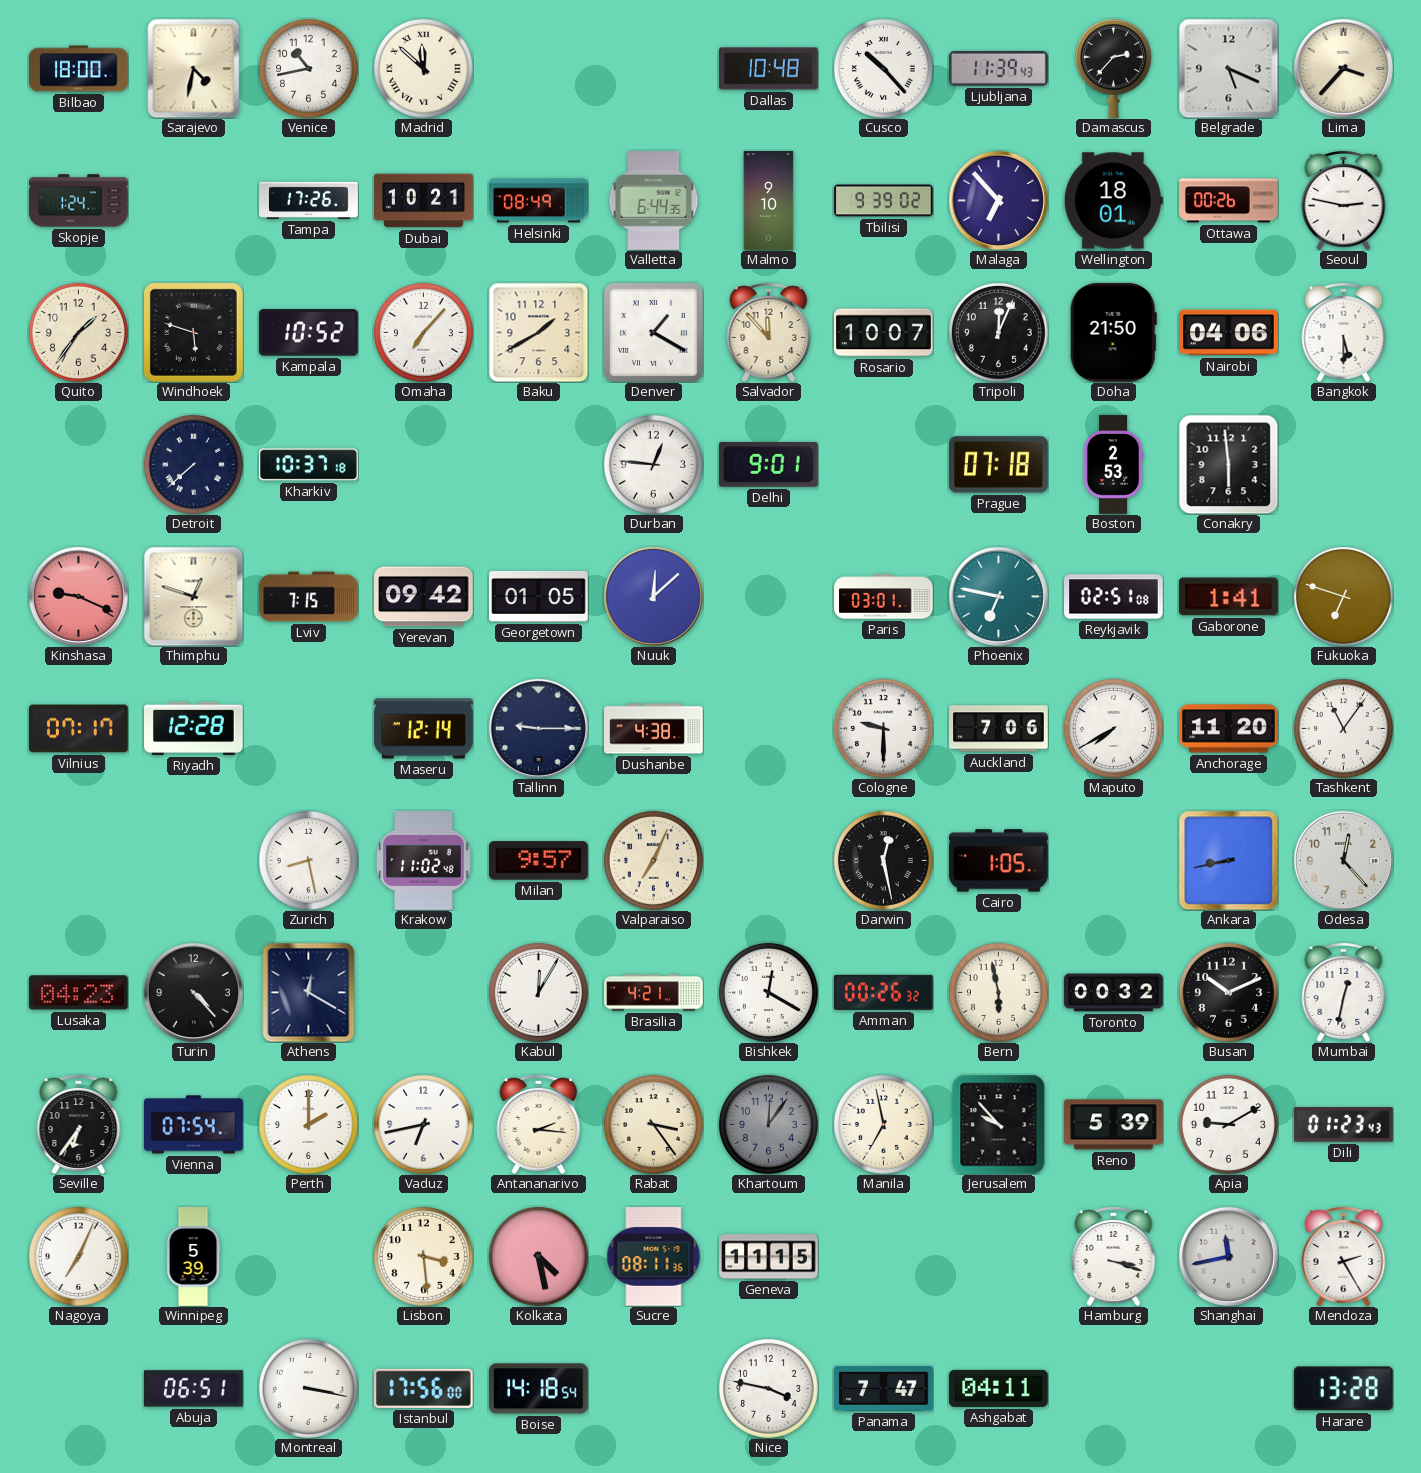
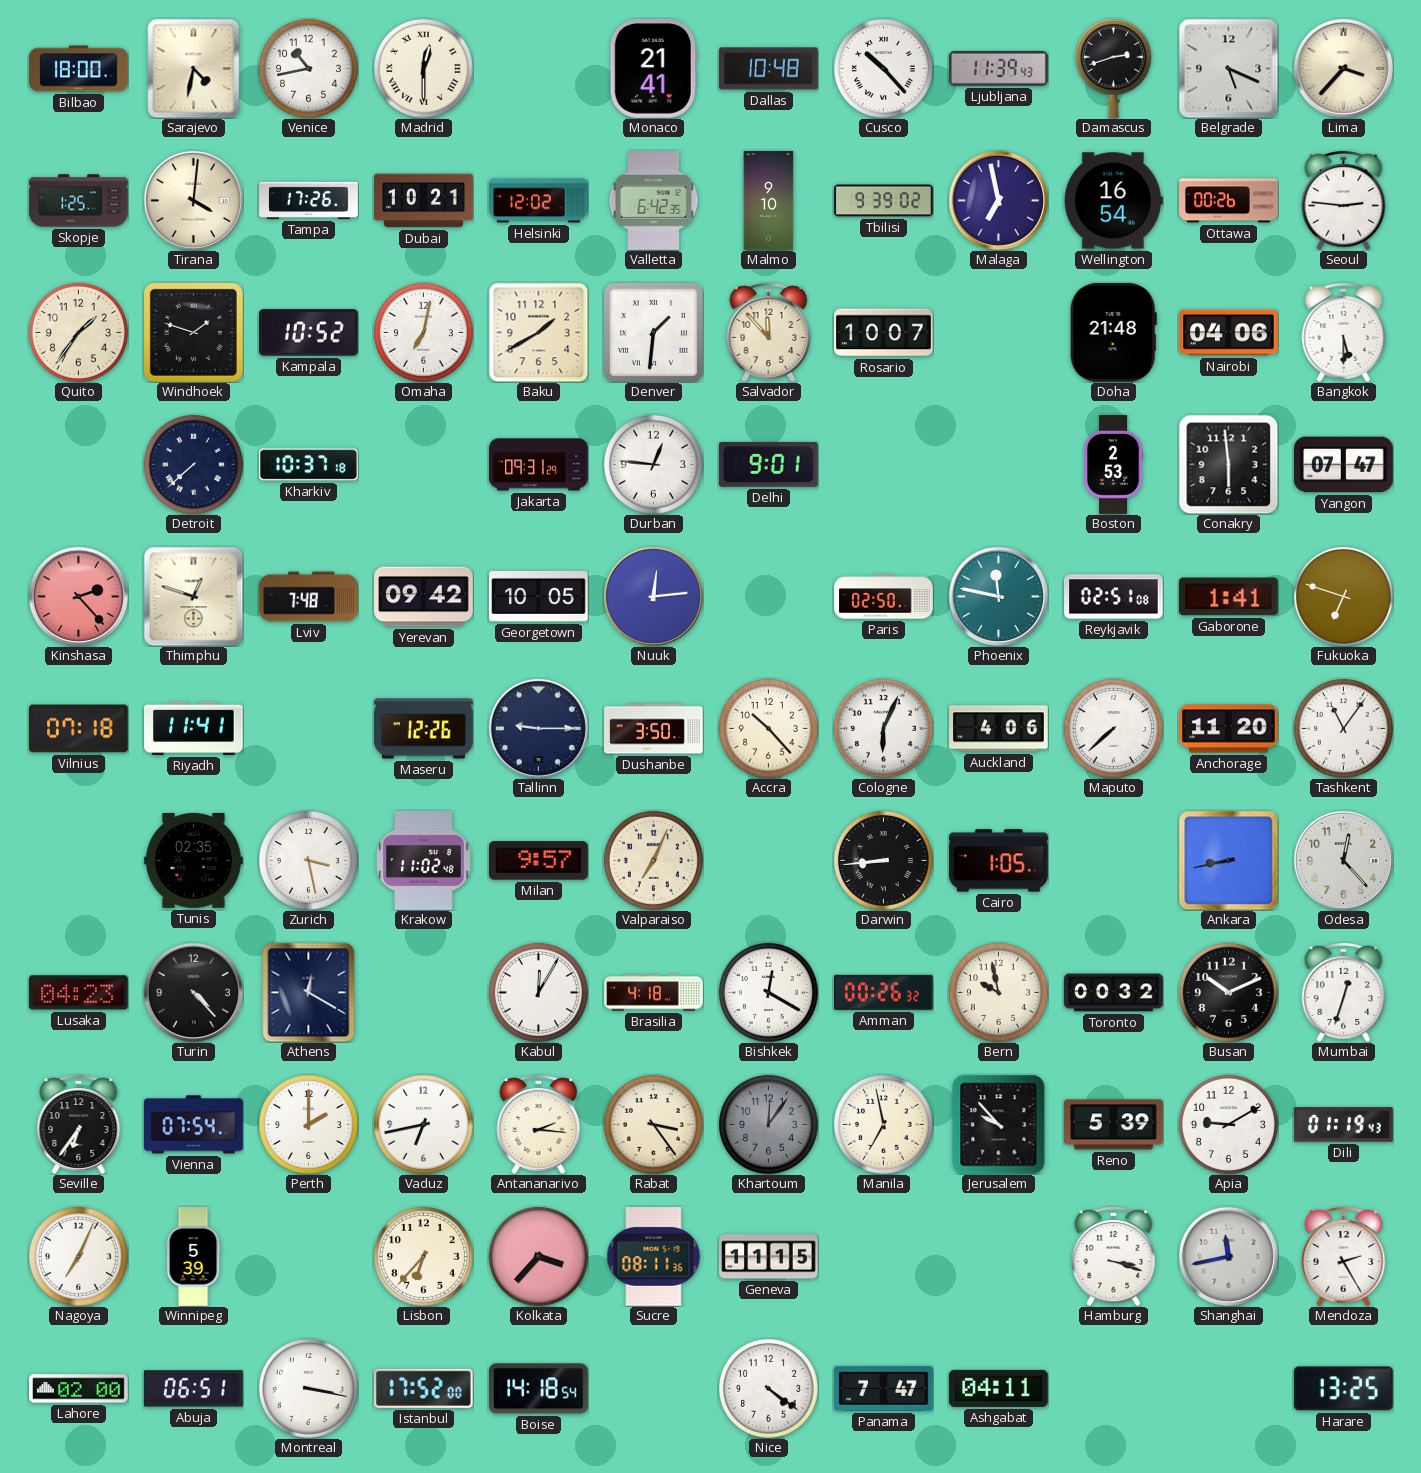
Madrid: 11:52 -> 12:30
Monaco: none -> 21:41
Damascus: 2:37 -> 2:42
Skopje: 1:24 -> 1:25
Tirana: none -> 4:01
Helsinki: 08:49 -> 12:02
Valletta: 6:44 -> 6:42
Malaga: 6:53 -> 6:58
Wellington: 18:01 -> 16:54
Seoul: 2:47 -> 2:46
Windhoek: 5:48 -> 1:48
Omaha: 7:07 -> 7:02
Denver: 1:20 -> 1:31
Tripoli: 12:04 -> none
Doha: 21:50 -> 21:48
Jakarta: none -> 09:31
Prague: 07:18 -> none
Yangon: none -> 07:47
Kinshasa: 9:19 -> 2:23
Lviv: 7:15 -> 7:48
Georgetown: 01:05 -> 10:05
Nuuk: 12:08 -> 12:14
Paris: 03:01 -> 02:50
Phoenix: 6:47 -> 11:47
Vilnius: 07:17 -> 07:18
Riyadh: 12:28 -> 11:41
Maseru: 12:14 -> 12:26
Dushanbe: 4:38 -> 3:50
Accra: none -> 10:23
Cologne: 9:30 -> 6:04
Auckland: 7:06 -> 4:06
Maputo: 7:40 -> 7:38
Tunis: none -> 02:35
Zurich: 8:28 -> 3:28
Darwin: 12:28 -> 8:44
Brasilia: 4:21 -> 4:18
Bern: 5:58 -> 9:58
Mumbai: 12:32 -> 12:33
Dili: 01:23 -> 01:19
Lisbon: 3:29 -> 6:37
Kolkata: 4:28 -> 3:37
Lahore: none -> 02:00
Istanbul: 17:56 -> 17:52
Nice: 3:47 -> 4:21
Harare: 13:28 -> 13:25
